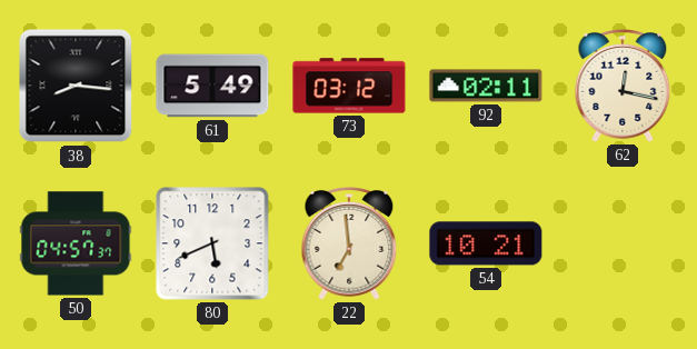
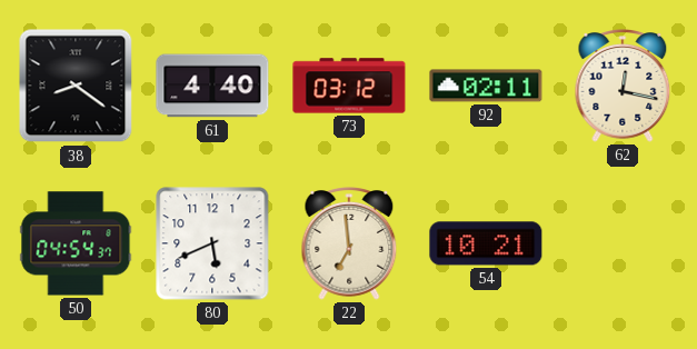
38: 8:16 -> 8:21
61: 5:49 -> 4:40
50: 04:57 -> 04:54
